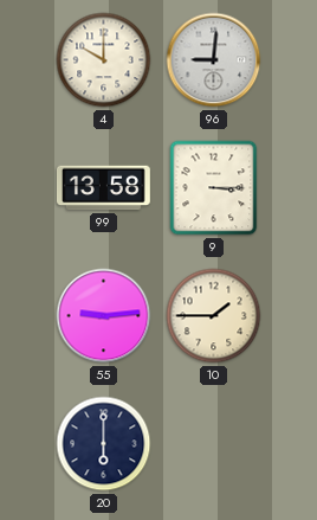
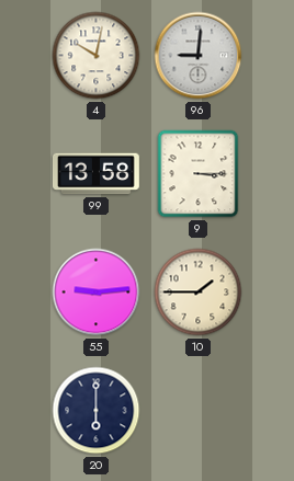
4: 10:00 -> 10:02
